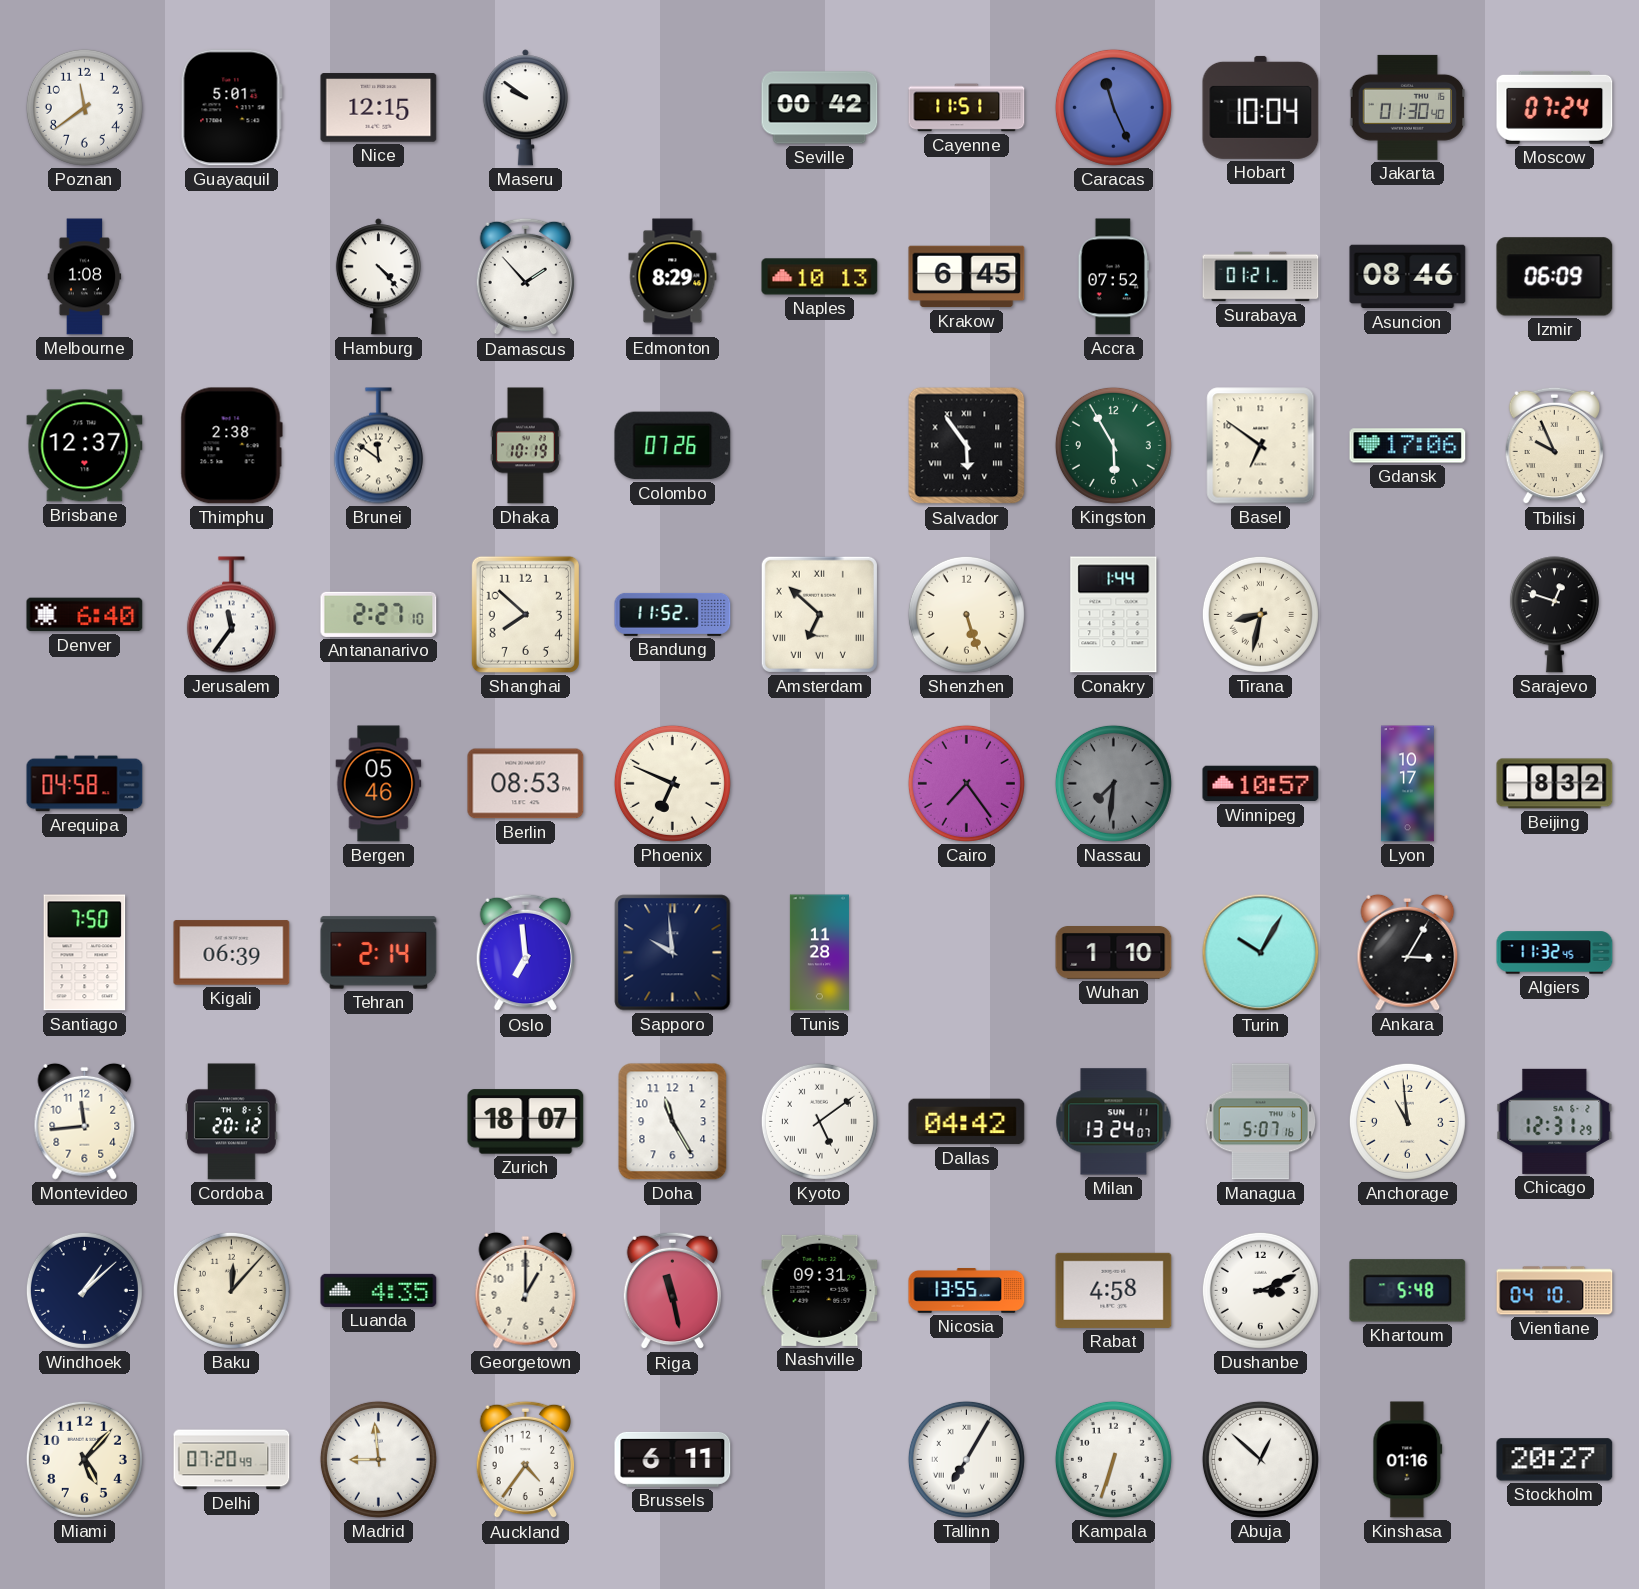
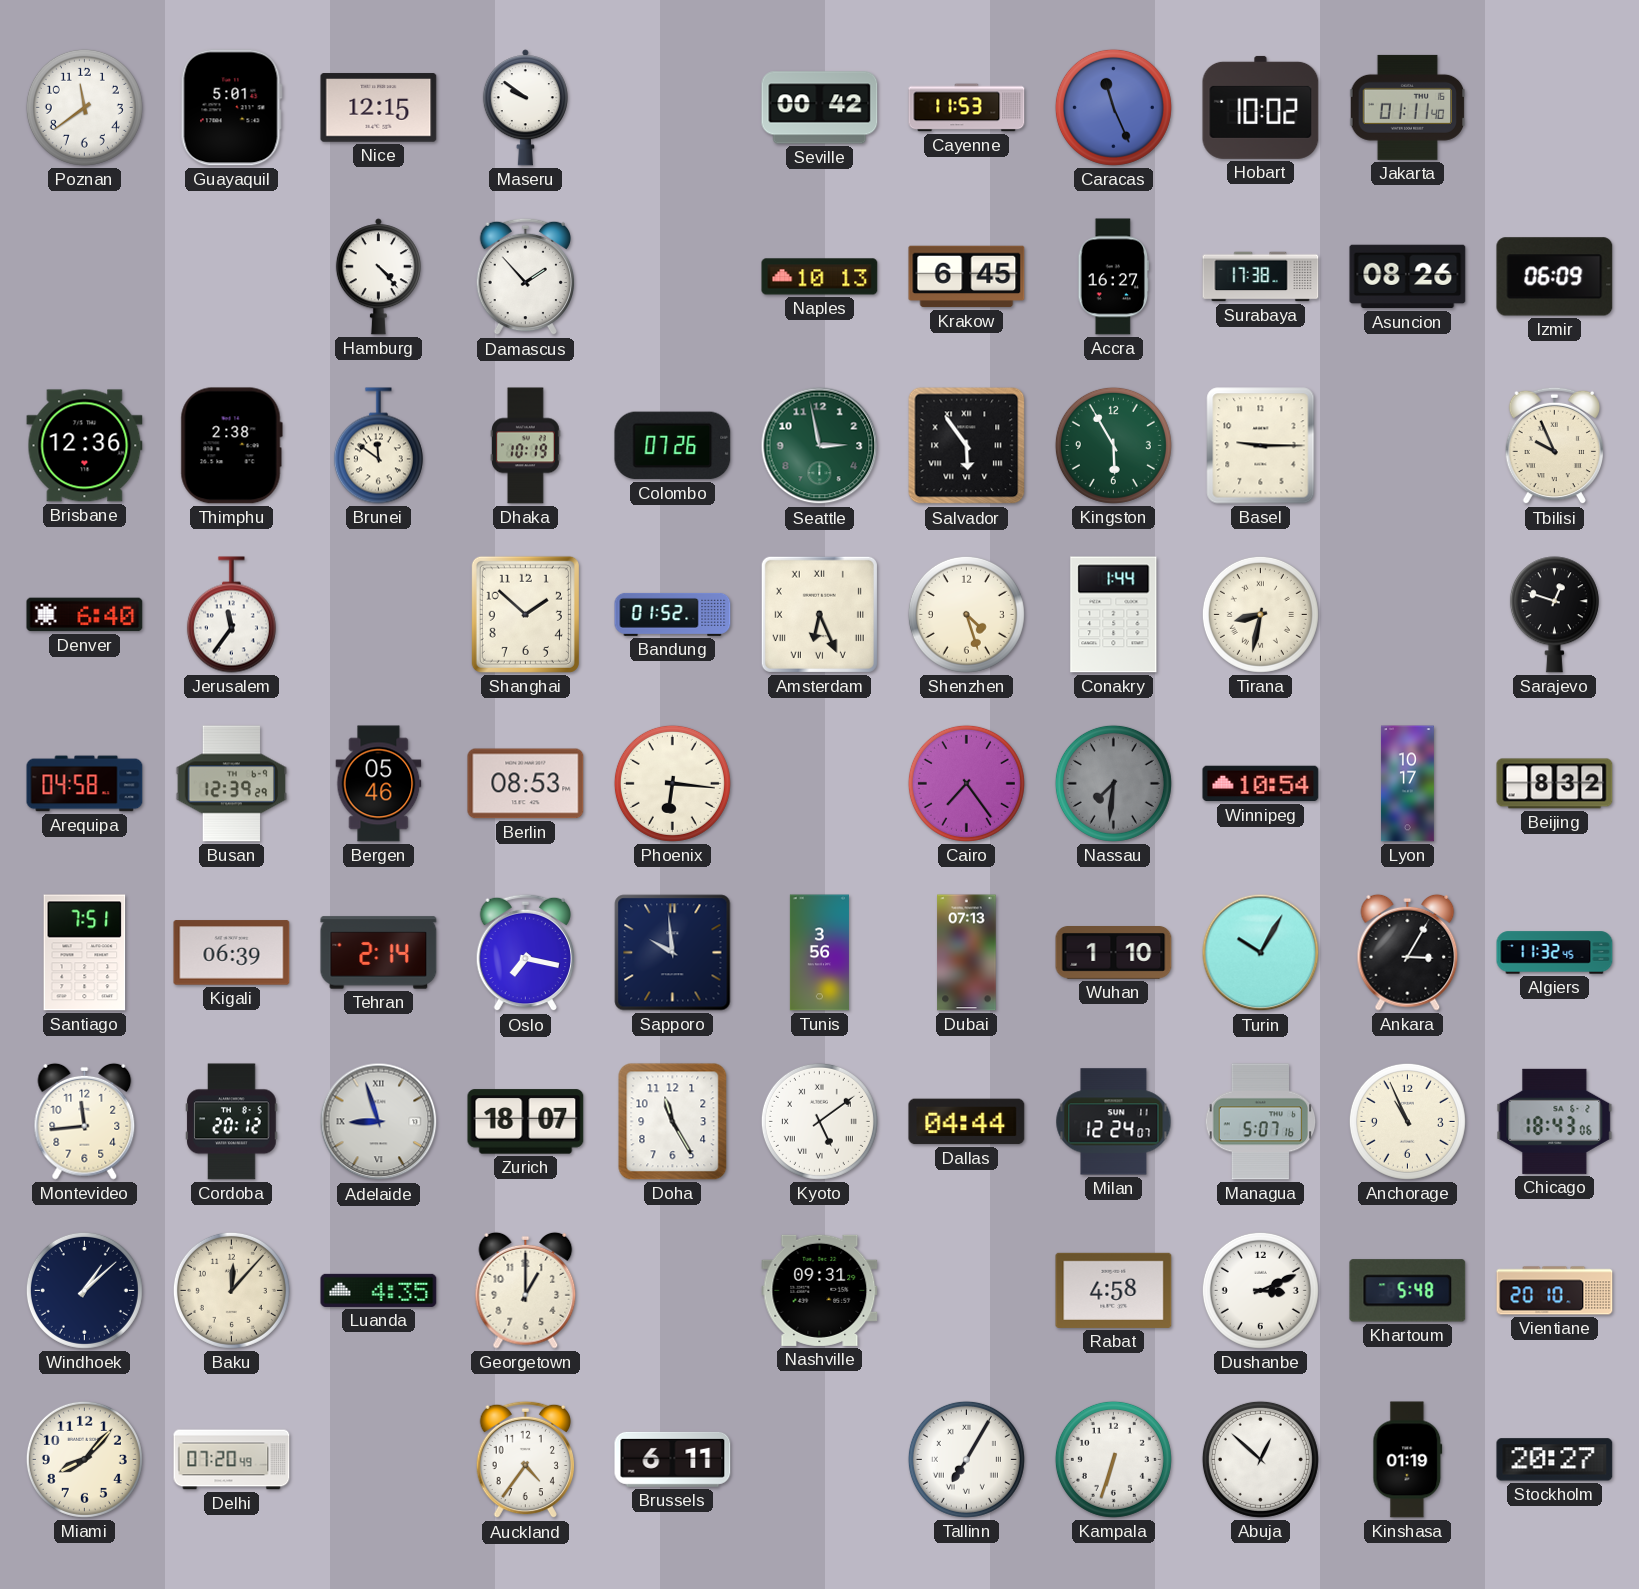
Cayenne: 11:51 -> 11:53
Hobart: 10:04 -> 10:02
Jakarta: 01:30 -> 01:11
Moscow: 07:24 -> none
Melbourne: 1:08 -> none
Edmonton: 8:29 -> none
Accra: 07:52 -> 16:27
Surabaya: 01:21 -> 17:38
Asuncion: 08:46 -> 08:26
Brisbane: 12:37 -> 12:36
Seattle: none -> 2:58
Basel: 6:51 -> 9:15
Gdansk: 17:06 -> none
Antananarivo: 2:27 -> none
Shanghai: 7:52 -> 1:52
Bandung: 11:52 -> 01:52
Amsterdam: 6:52 -> 6:26
Shenzhen: 5:27 -> 4:27
Busan: none -> 12:39
Phoenix: 6:49 -> 6:16
Winnipeg: 10:57 -> 10:54
Santiago: 7:50 -> 7:51
Oslo: 6:59 -> 7:17
Tunis: 11:28 -> 3:56
Dubai: none -> 07:13
Adelaide: none -> 8:57
Dallas: 04:42 -> 04:44
Milan: 13:24 -> 12:24
Anchorage: 10:59 -> 10:56
Chicago: 12:31 -> 18:43
Riga: 11:28 -> none
Nicosia: 13:55 -> none
Vientiane: 04:10 -> 20:10
Miami: 5:07 -> 8:07
Madrid: 8:59 -> none
Kinshasa: 01:16 -> 01:19
